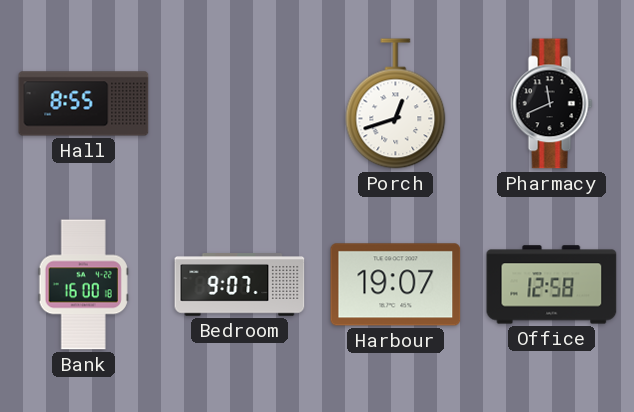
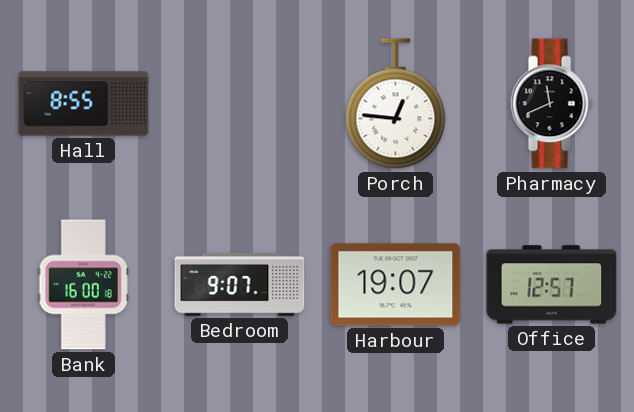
Porch: 12:42 -> 12:46
Office: 12:58 -> 12:57
